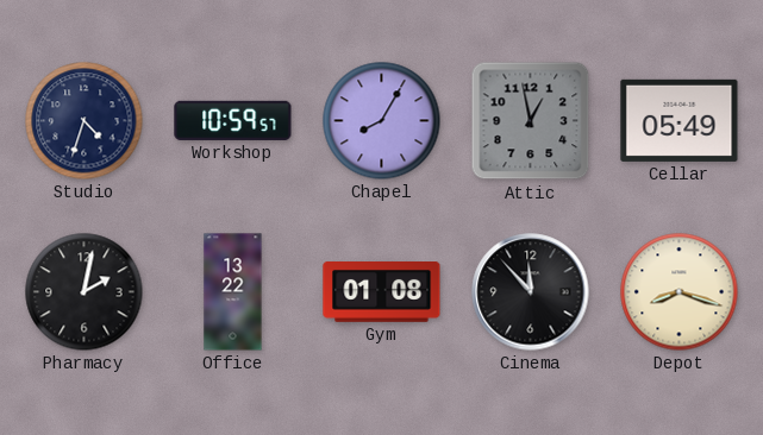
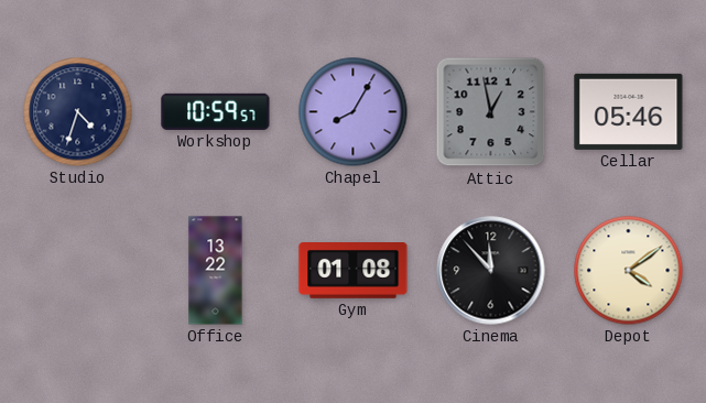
Cellar: 05:49 -> 05:46
Pharmacy: 2:02 -> none
Depot: 8:18 -> 4:09
